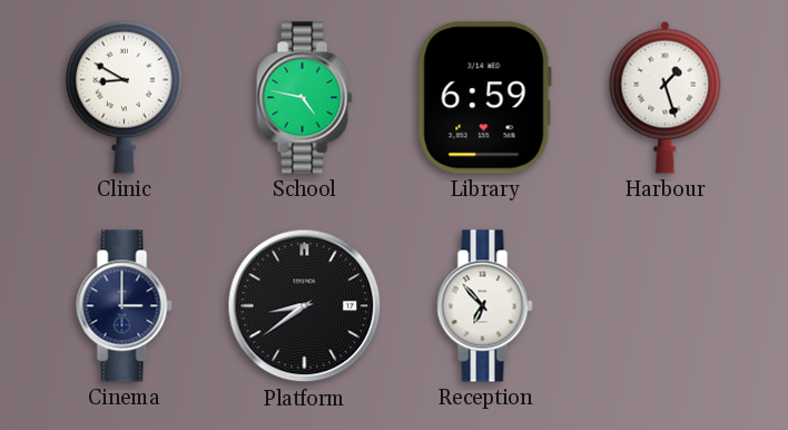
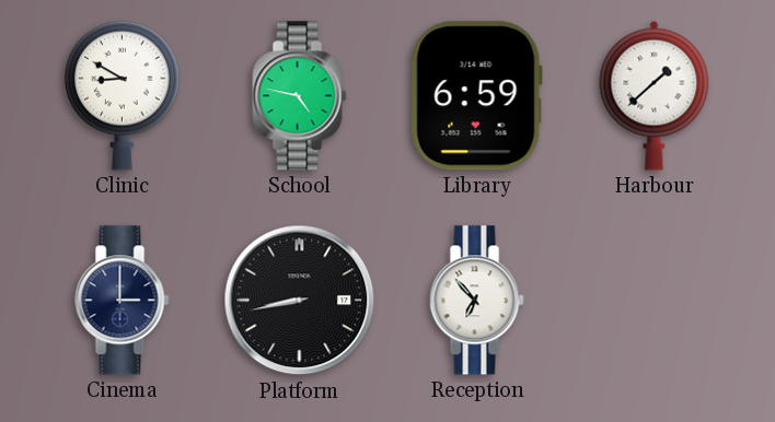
Harbour: 1:27 -> 1:38
Platform: 8:39 -> 8:43
